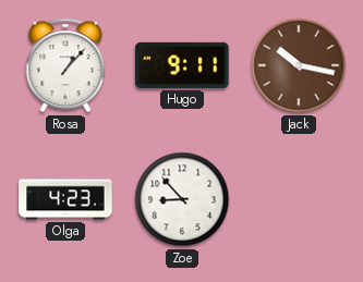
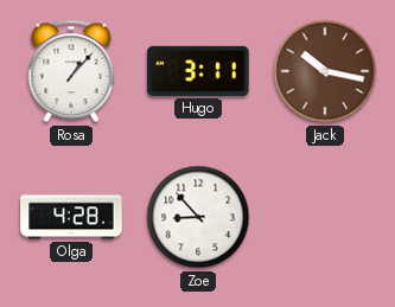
Hugo: 9:11 -> 3:11
Olga: 4:23 -> 4:28
